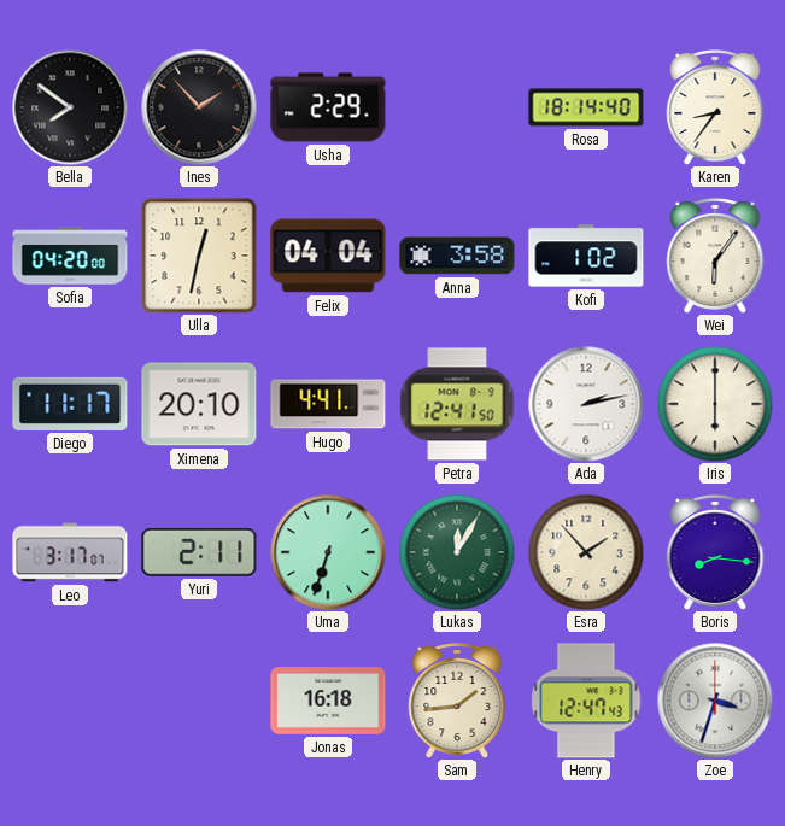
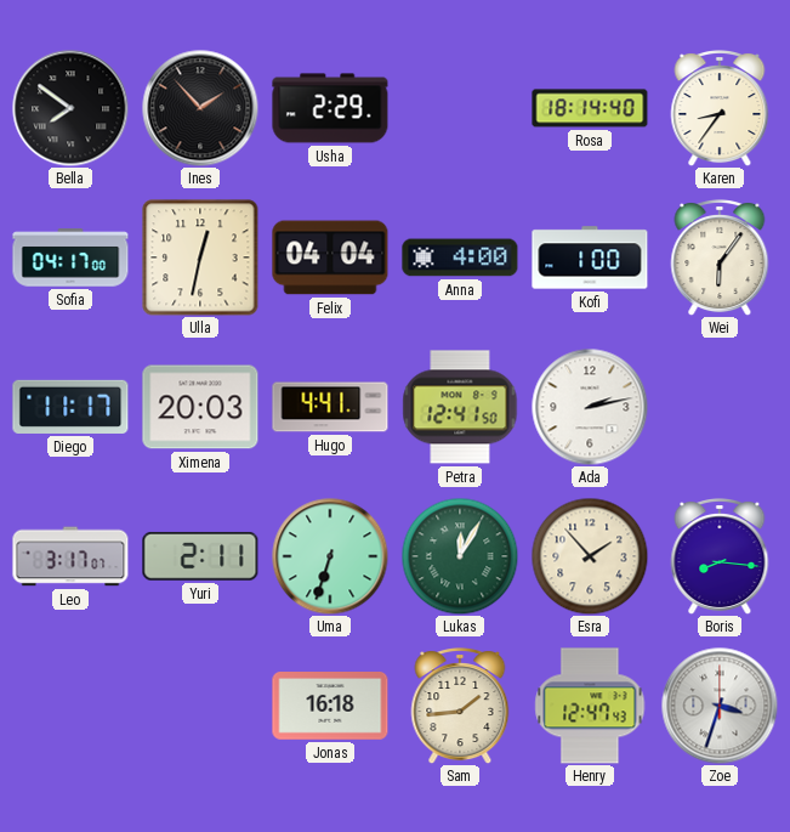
Sofia: 04:20 -> 04:17
Anna: 3:58 -> 4:00
Kofi: 1:02 -> 1:00
Ximena: 20:10 -> 20:03
Iris: 6:00 -> none
